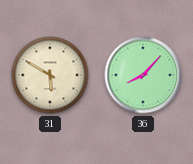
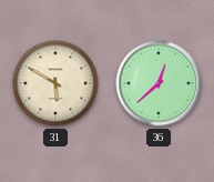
36: 8:07 -> 12:38
